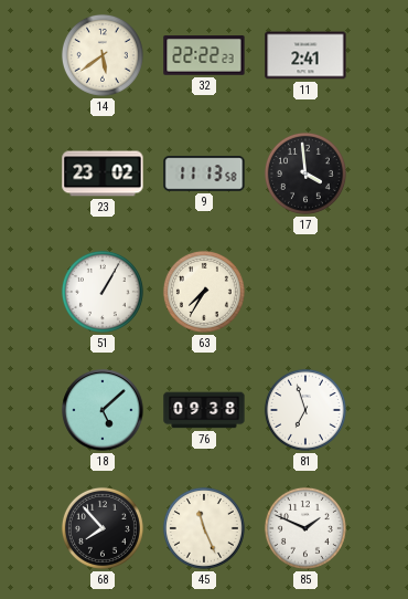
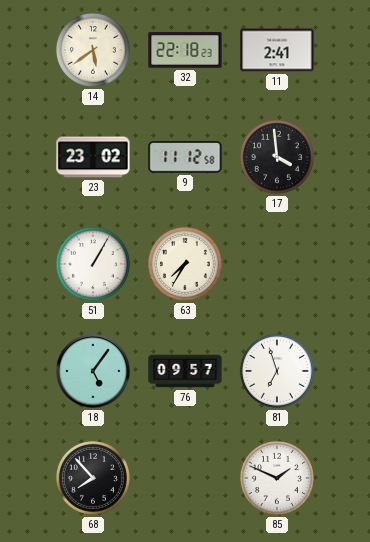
32: 22:22 -> 22:18
9: 11:13 -> 11:12
18: 5:08 -> 5:06
76: 09:38 -> 09:57
45: 11:26 -> none
